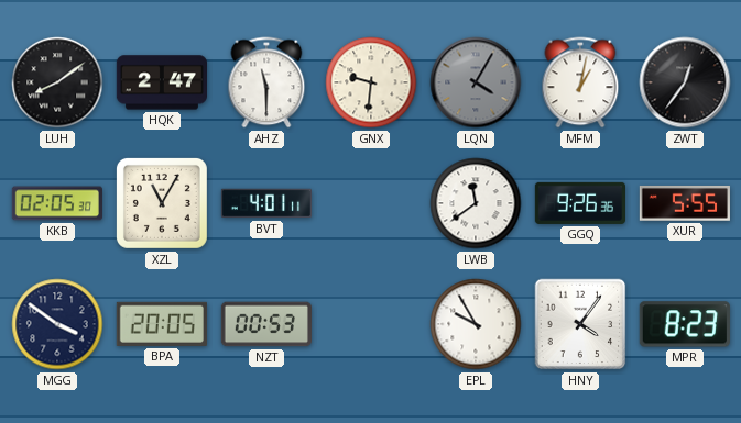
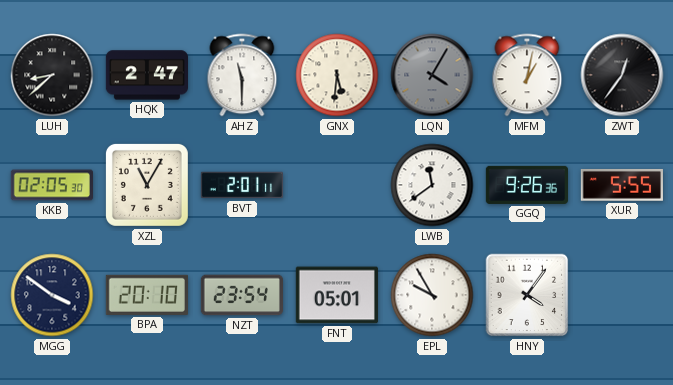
LUH: 8:09 -> 8:38
GNX: 9:31 -> 5:31
BVT: 4:01 -> 2:01
BPA: 20:05 -> 20:10
NZT: 00:53 -> 23:54
FNT: none -> 05:01
MPR: 8:23 -> none
